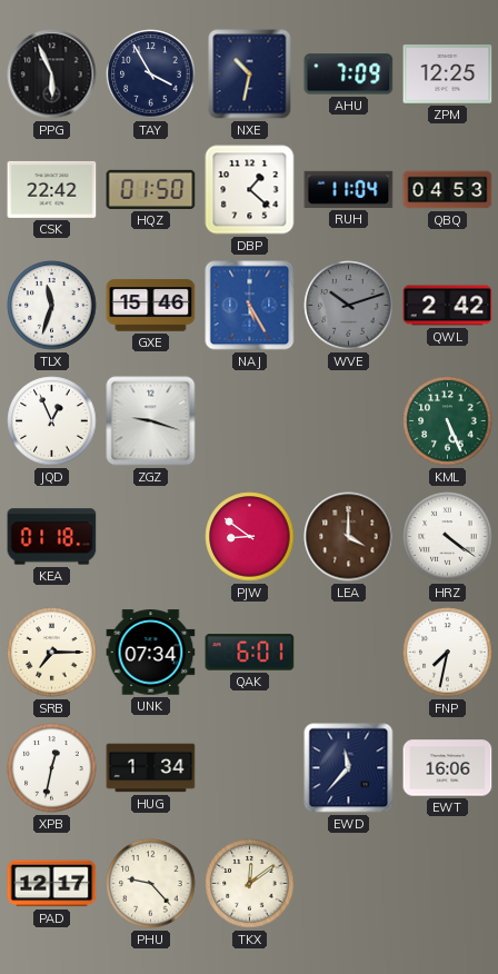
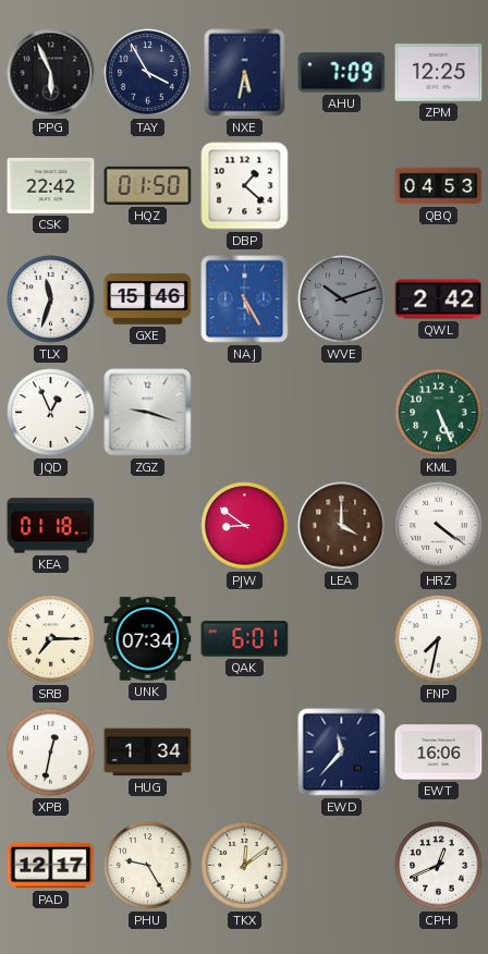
NXE: 10:32 -> 5:32
RUH: 11:04 -> none
PHU: 9:23 -> 9:25
CPH: none -> 12:41
